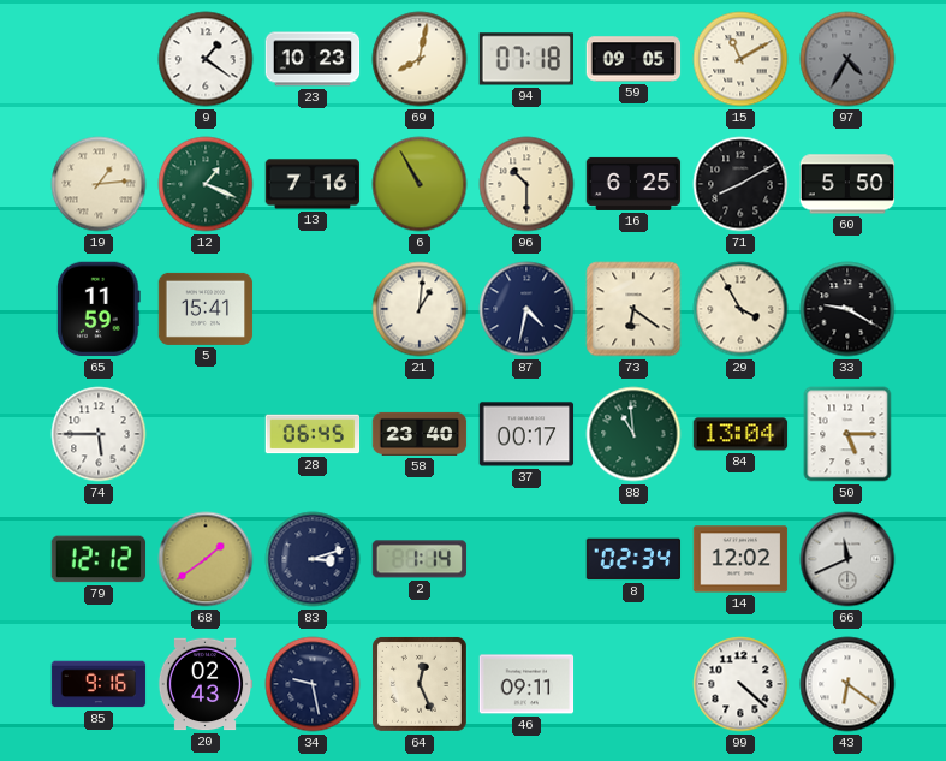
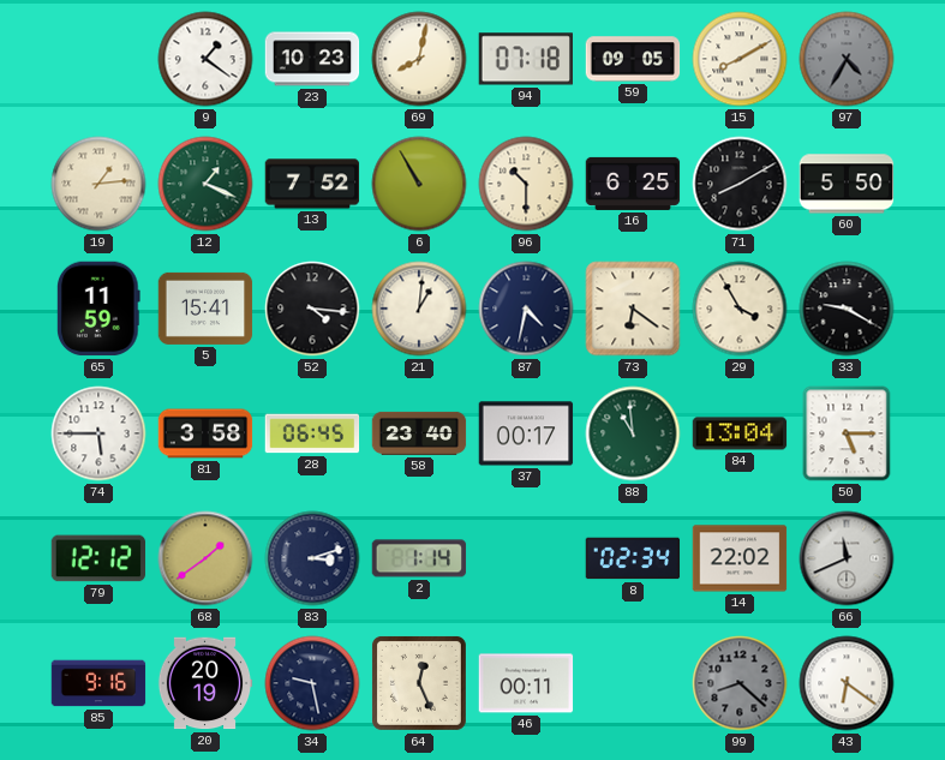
15: 11:10 -> 8:10
13: 7:16 -> 7:52
52: none -> 4:16
81: none -> 3:58
14: 12:02 -> 22:02
20: 02:43 -> 20:19
46: 09:11 -> 00:11
99: 4:22 -> 8:22
99 dial: white -> grey
